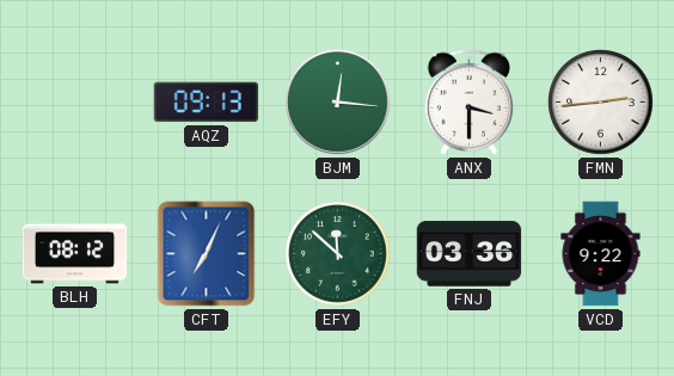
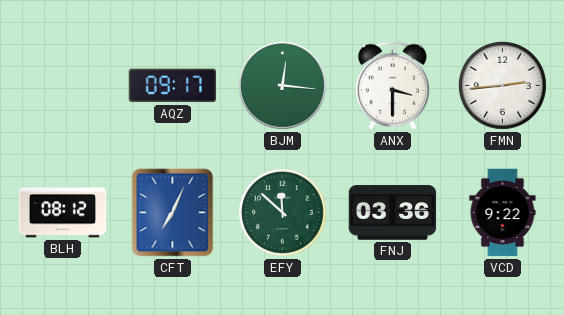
AQZ: 09:13 -> 09:17
